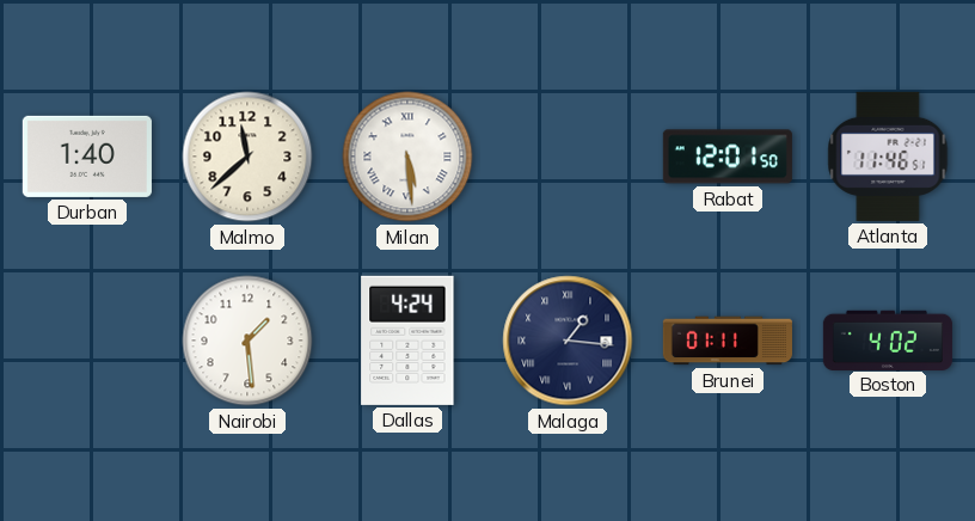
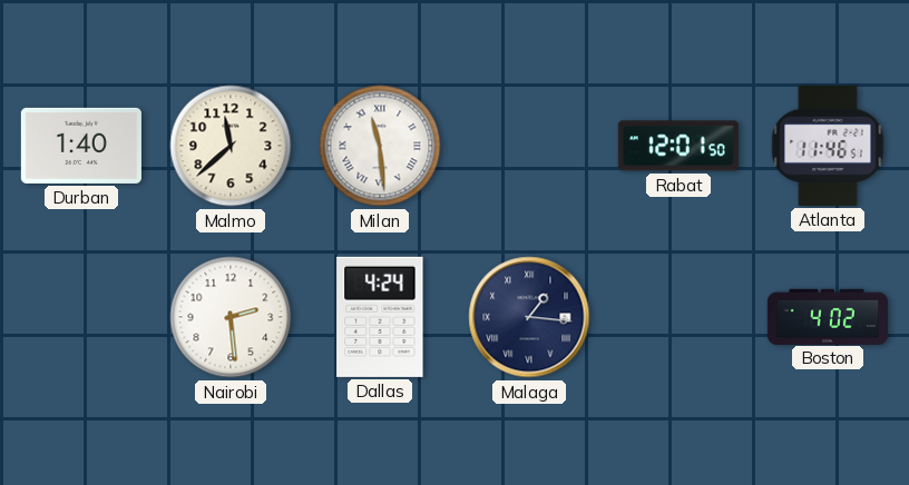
Milan: 5:29 -> 11:29
Nairobi: 1:29 -> 2:29
Brunei: 01:11 -> none
